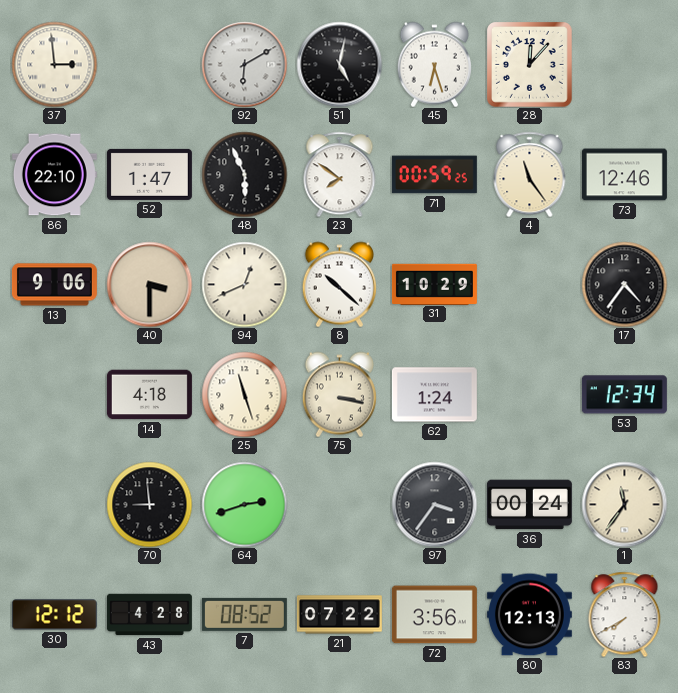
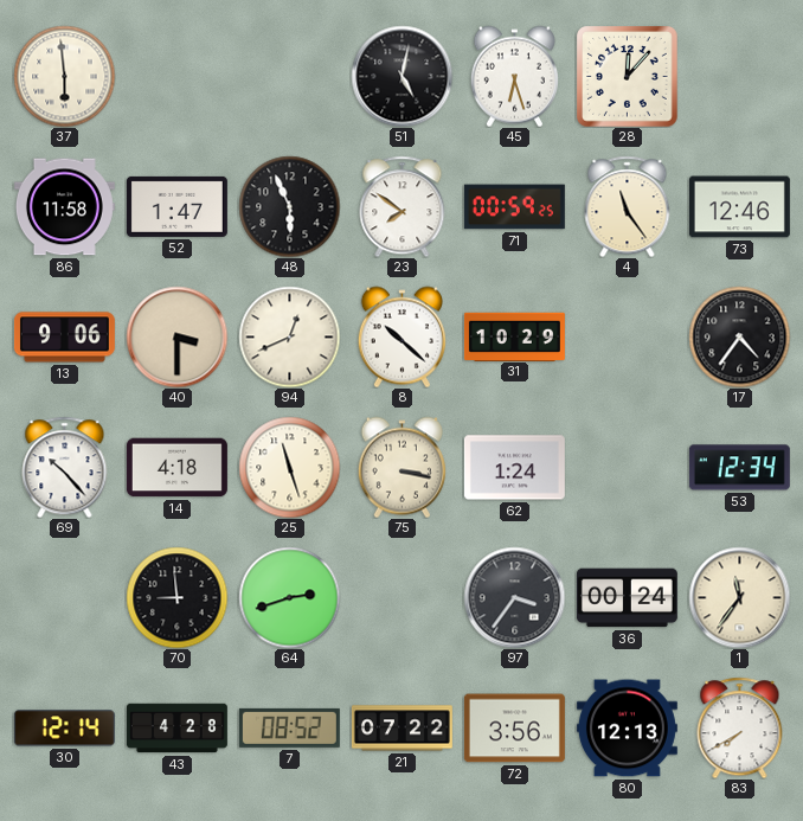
37: 2:59 -> 5:59
92: 6:10 -> none
86: 22:10 -> 11:58
69: none -> 10:23
30: 12:12 -> 12:14
